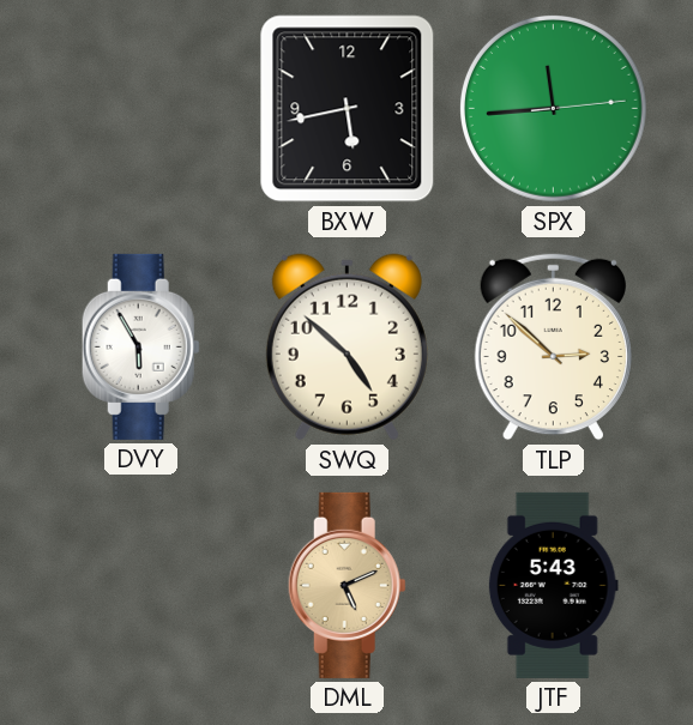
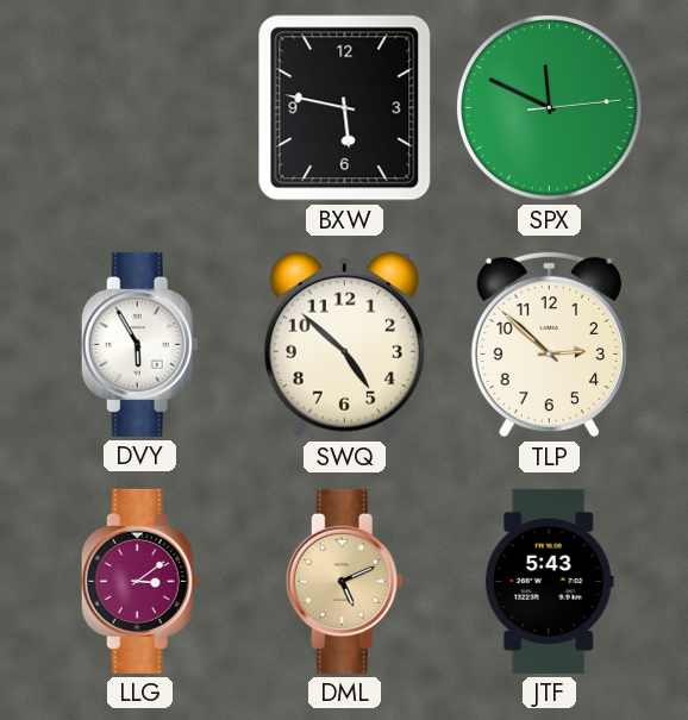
BXW: 5:43 -> 5:47
SPX: 11:44 -> 11:49
LLG: none -> 3:09
